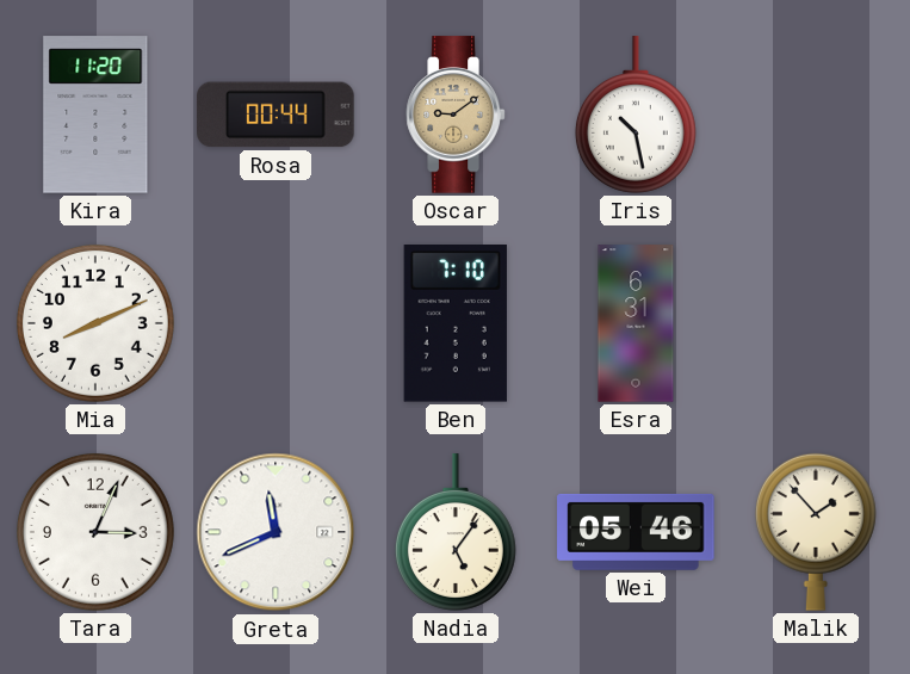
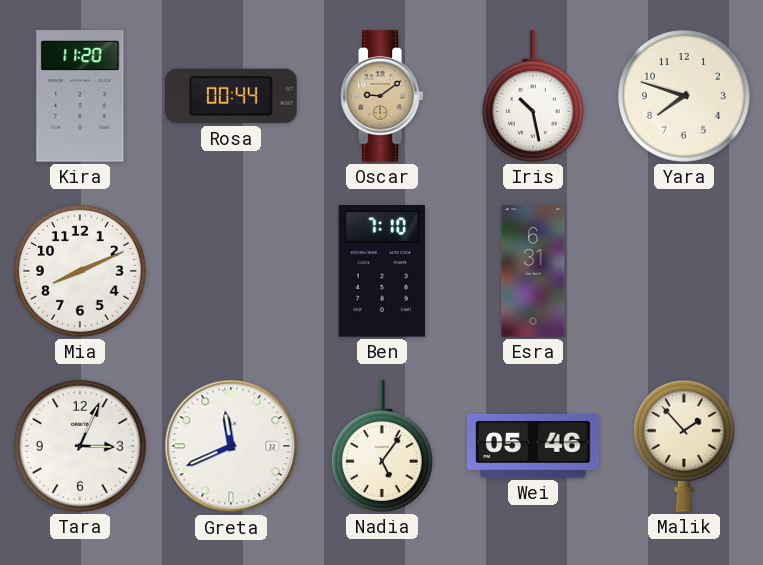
Yara: none -> 7:48
